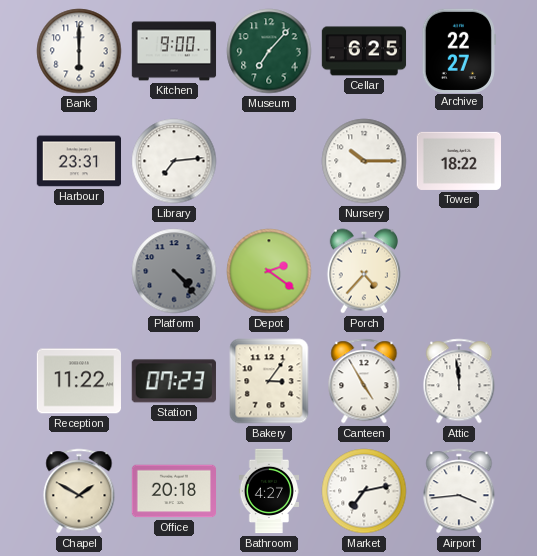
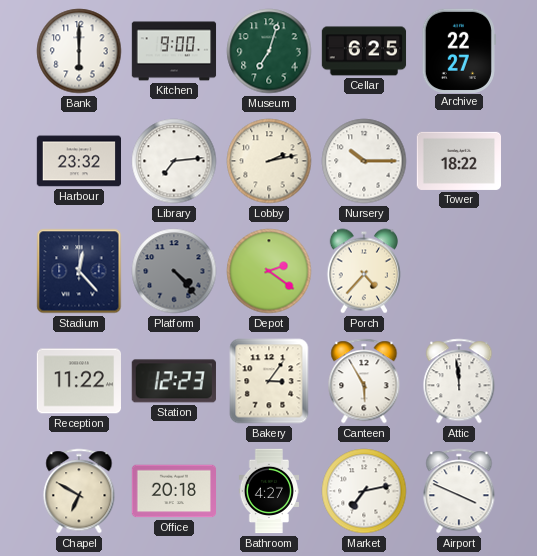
Museum: 7:07 -> 7:03
Harbour: 23:31 -> 23:32
Lobby: none -> 2:13
Stadium: none -> 12:23
Station: 07:23 -> 12:23
Canteen: 4:55 -> 5:55
Chapel: 1:50 -> 6:50
Airport: 3:44 -> 3:49
